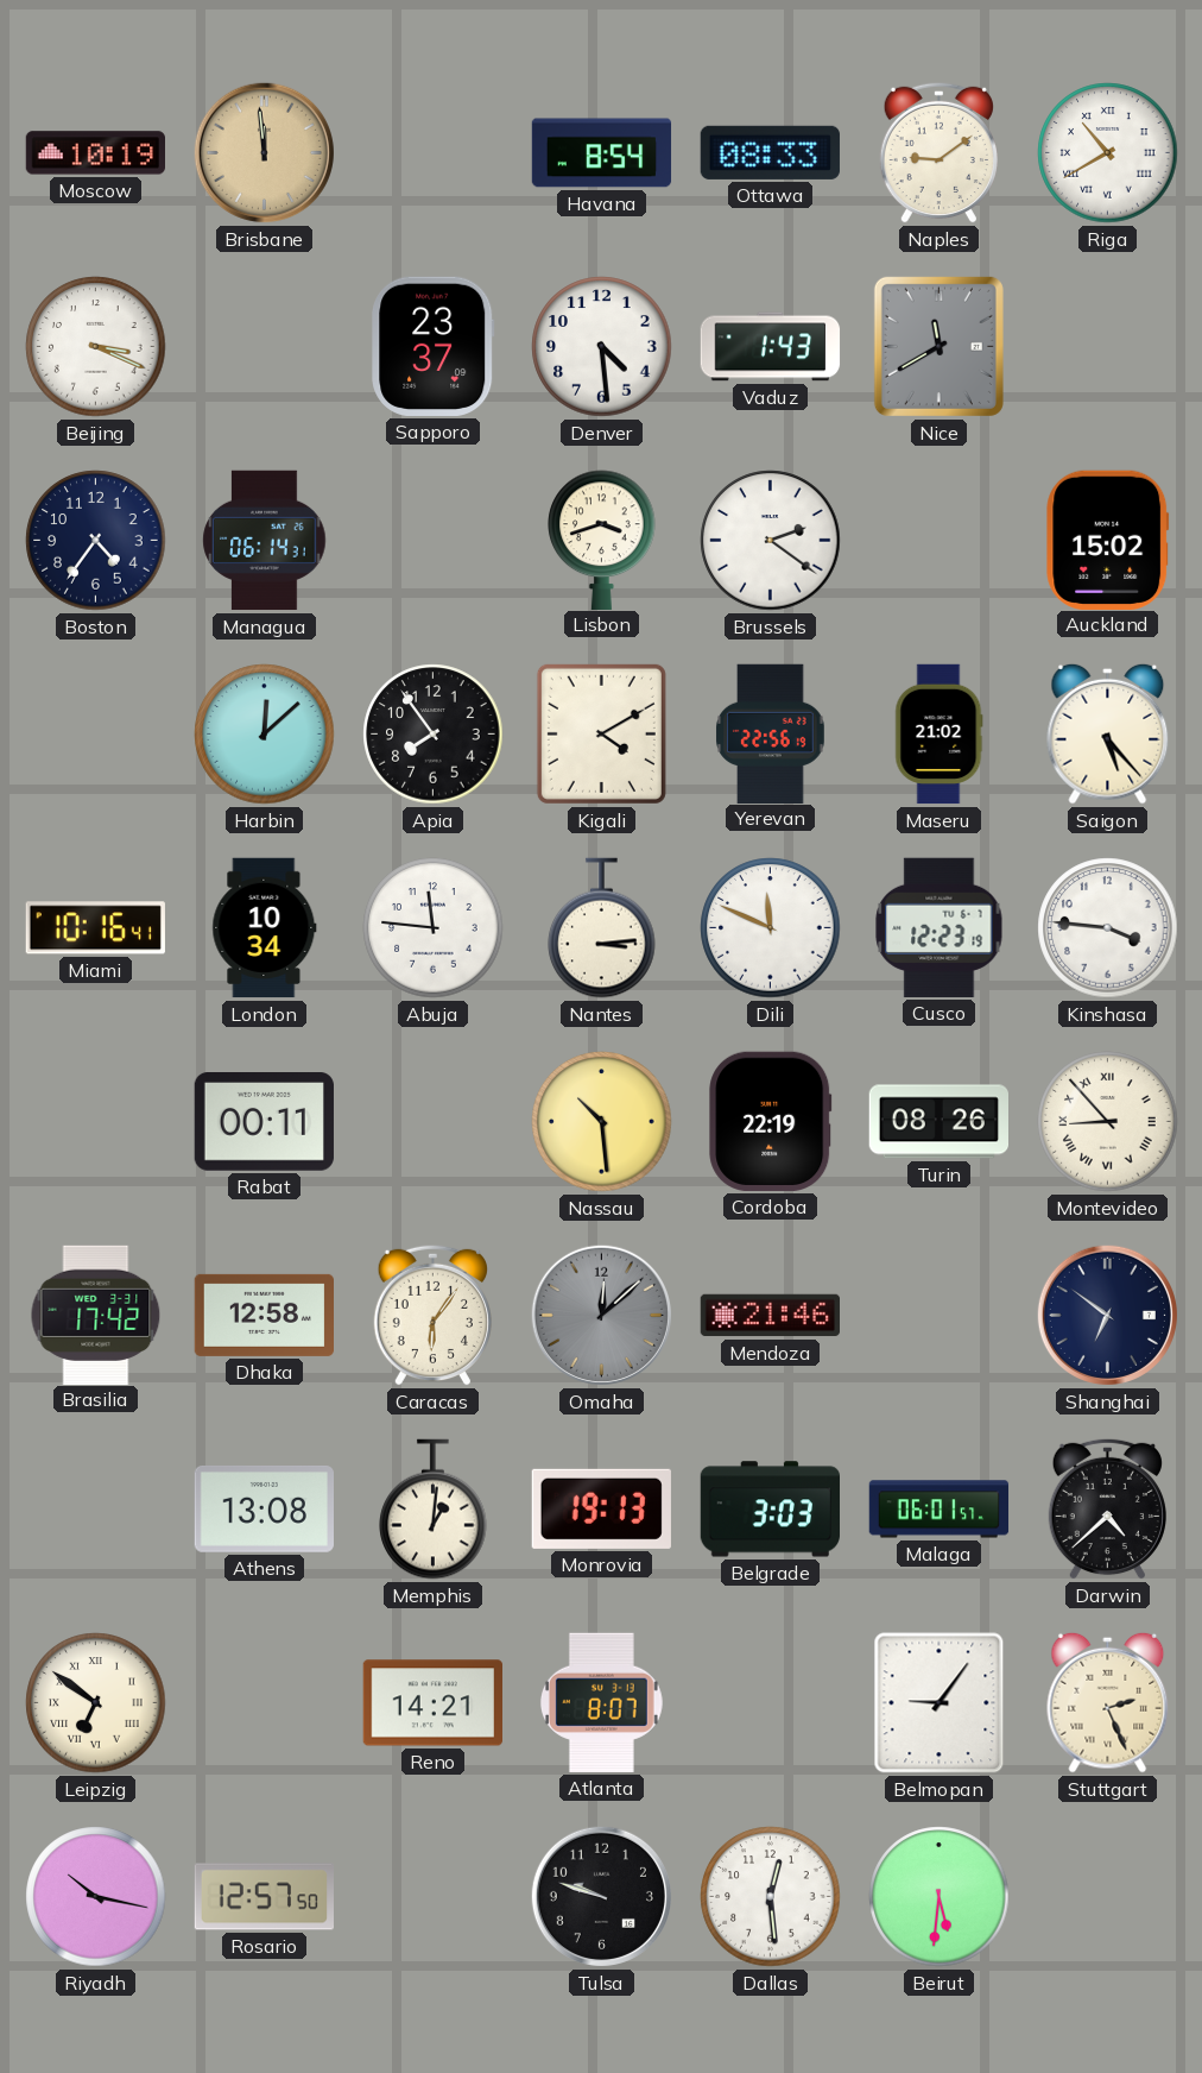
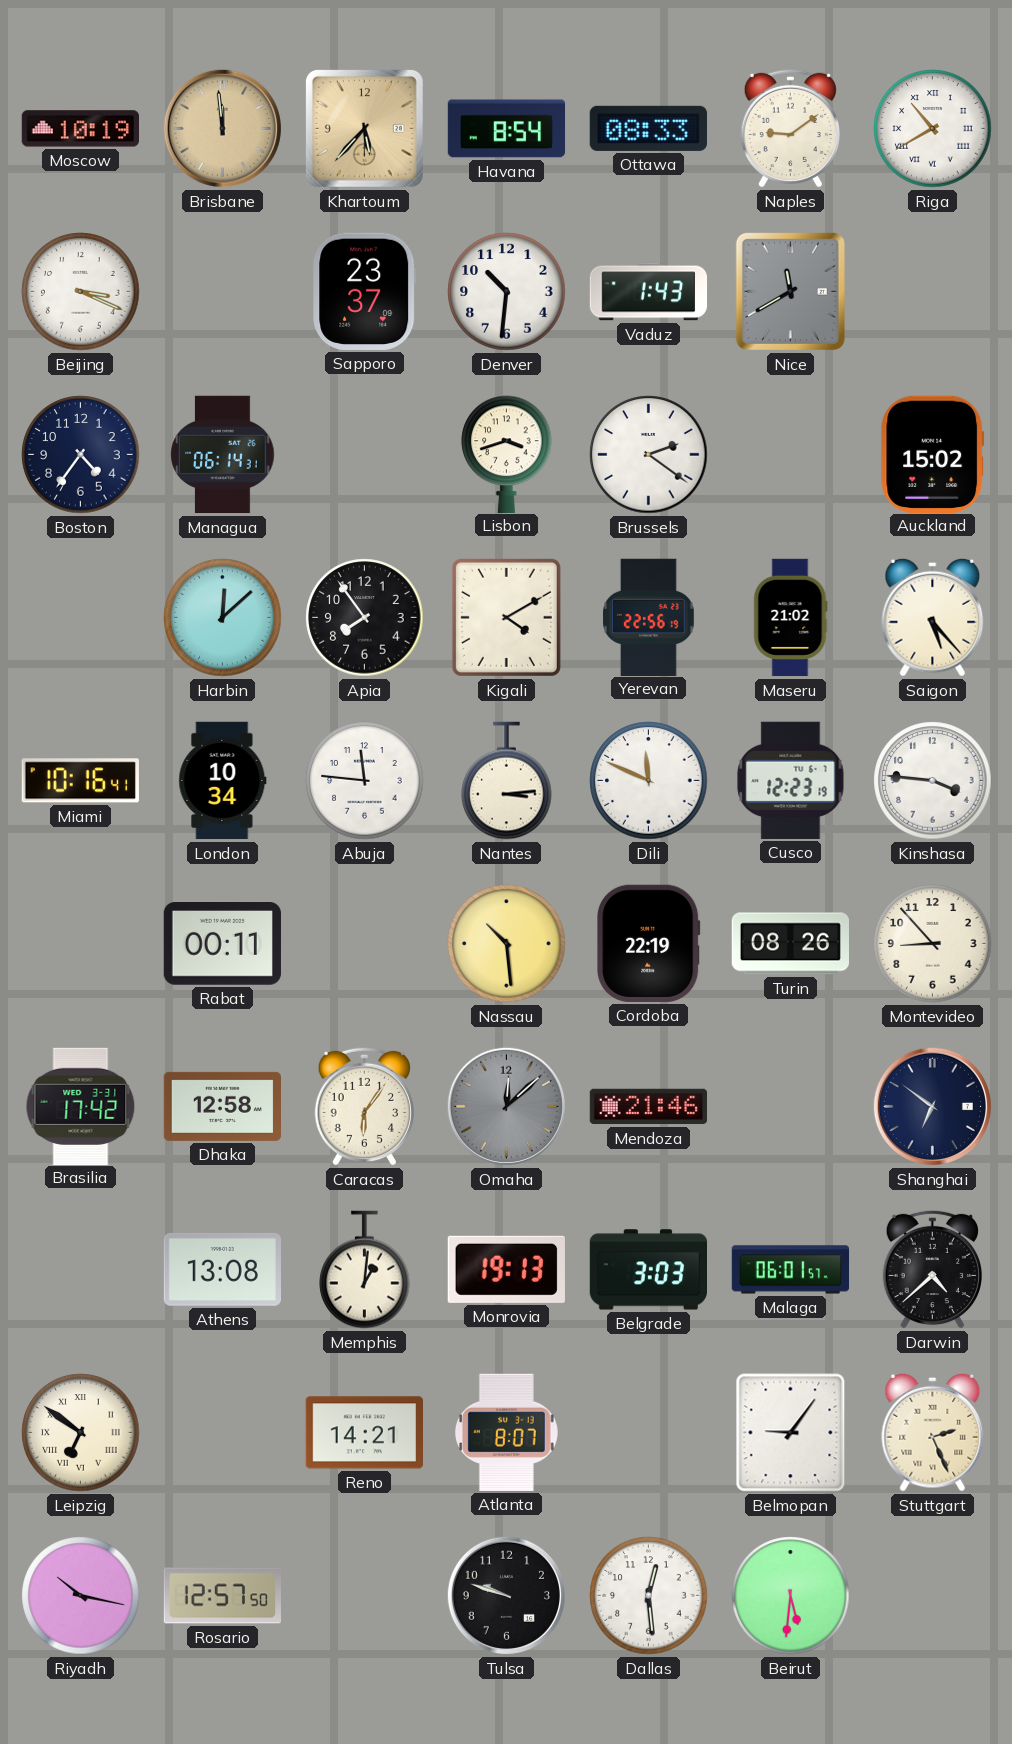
Khartoum: none -> 5:37
Denver: 4:29 -> 10:31
Montevideo numerals: Roman -> Arabic
